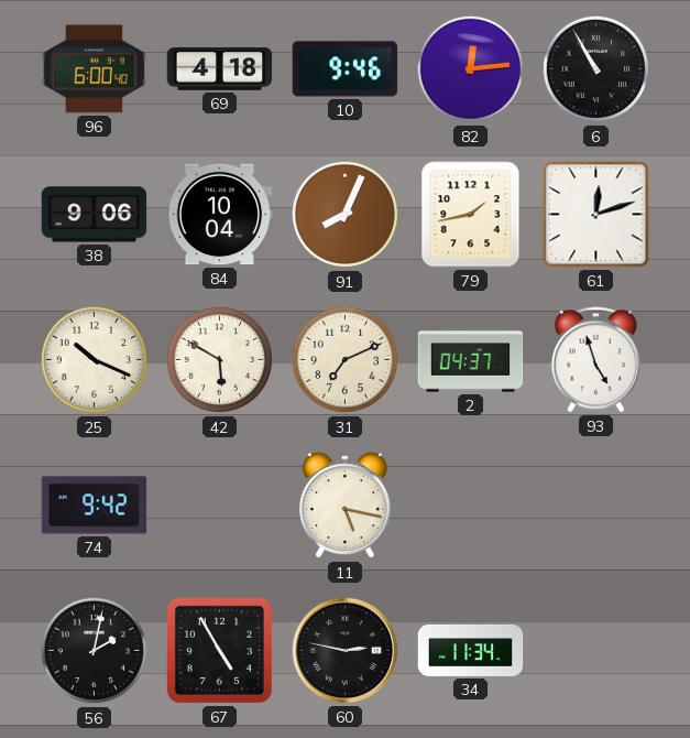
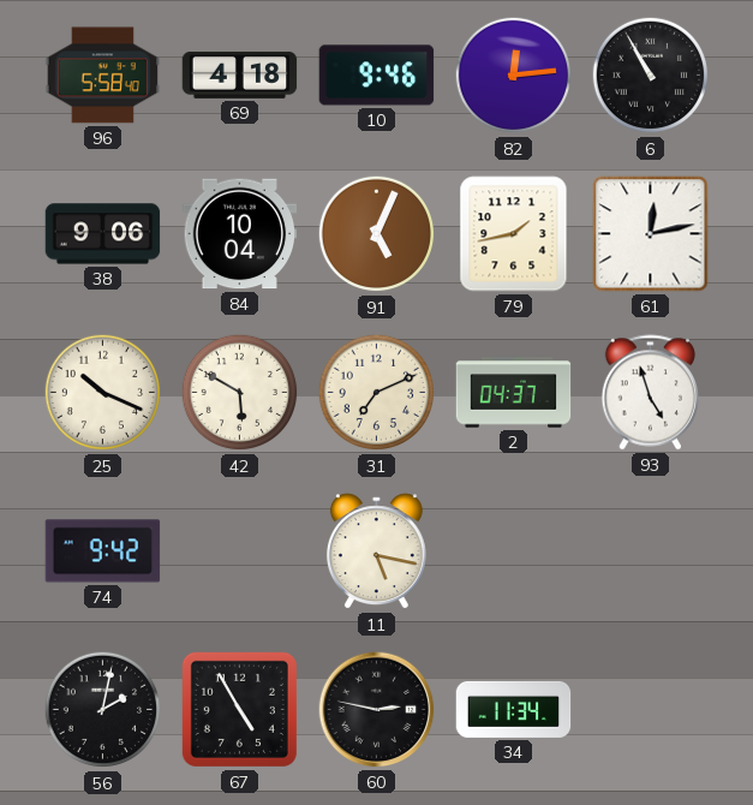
96: 6:00 -> 5:58
91: 8:04 -> 5:04
61: 12:12 -> 12:13
